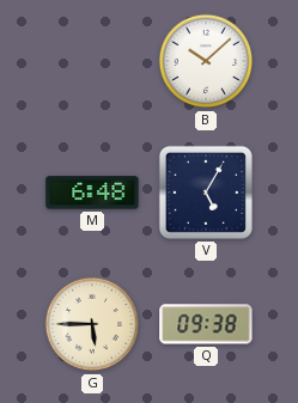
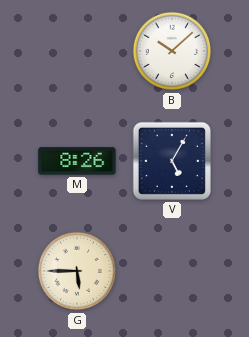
M: 6:48 -> 8:26
Q: 09:38 -> none
